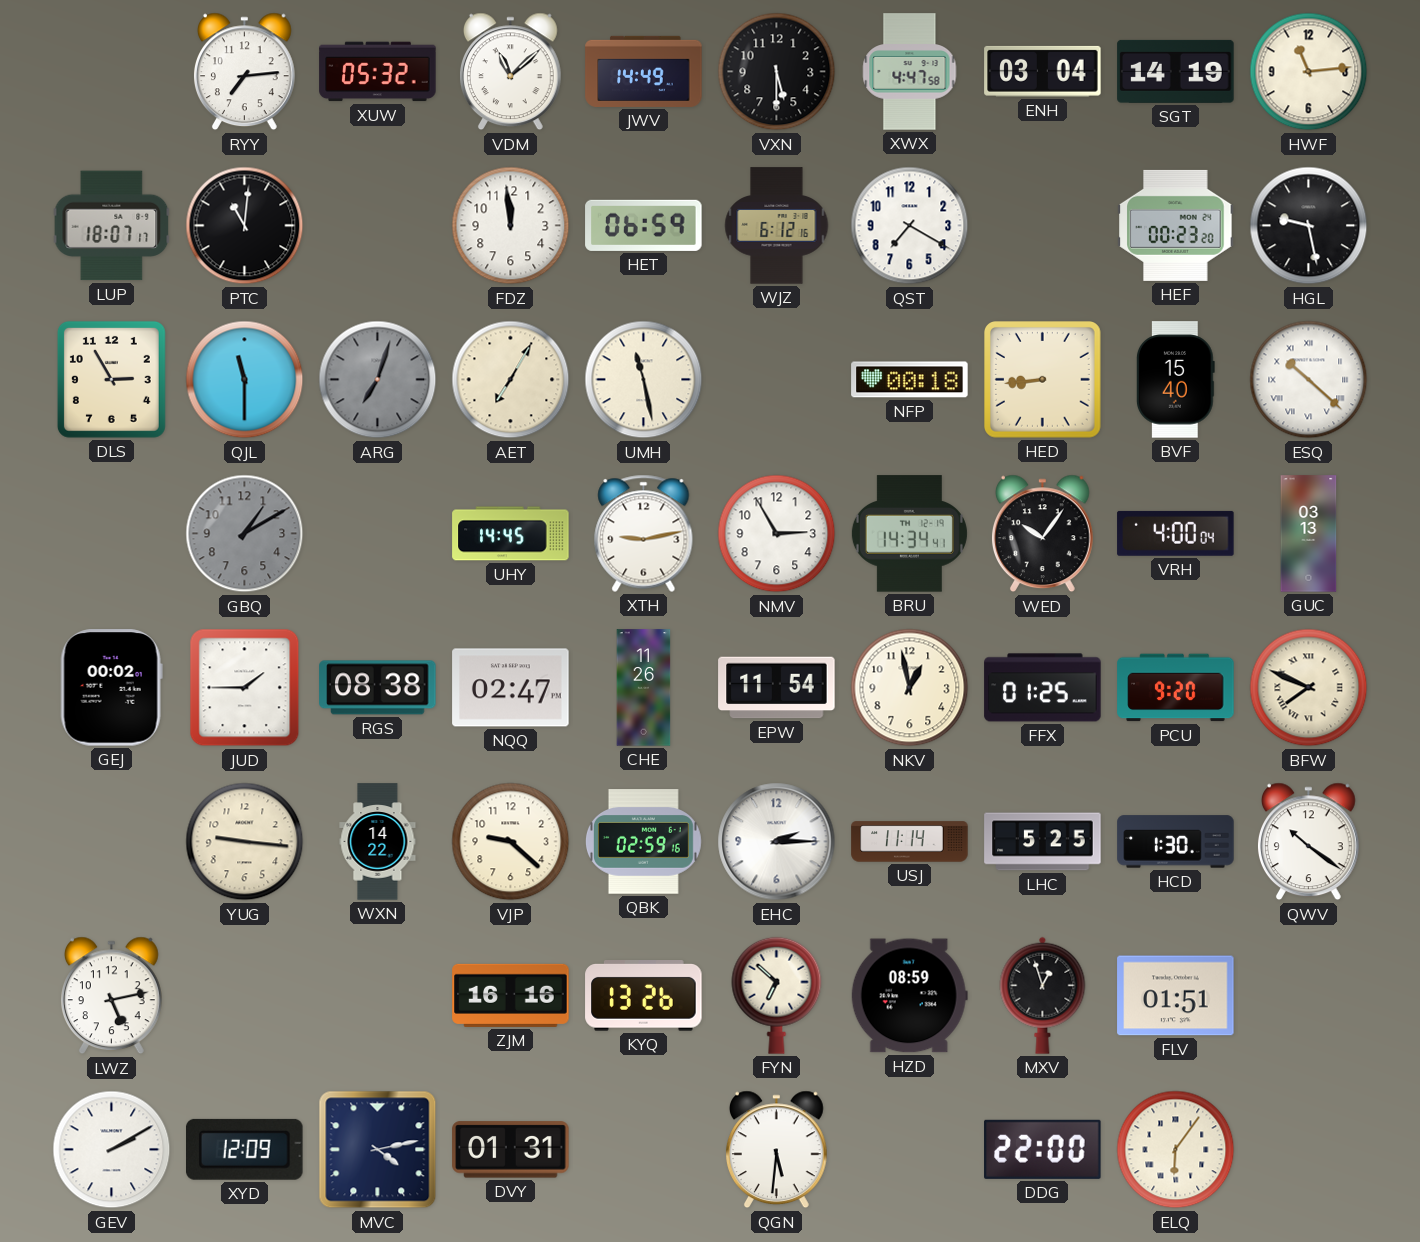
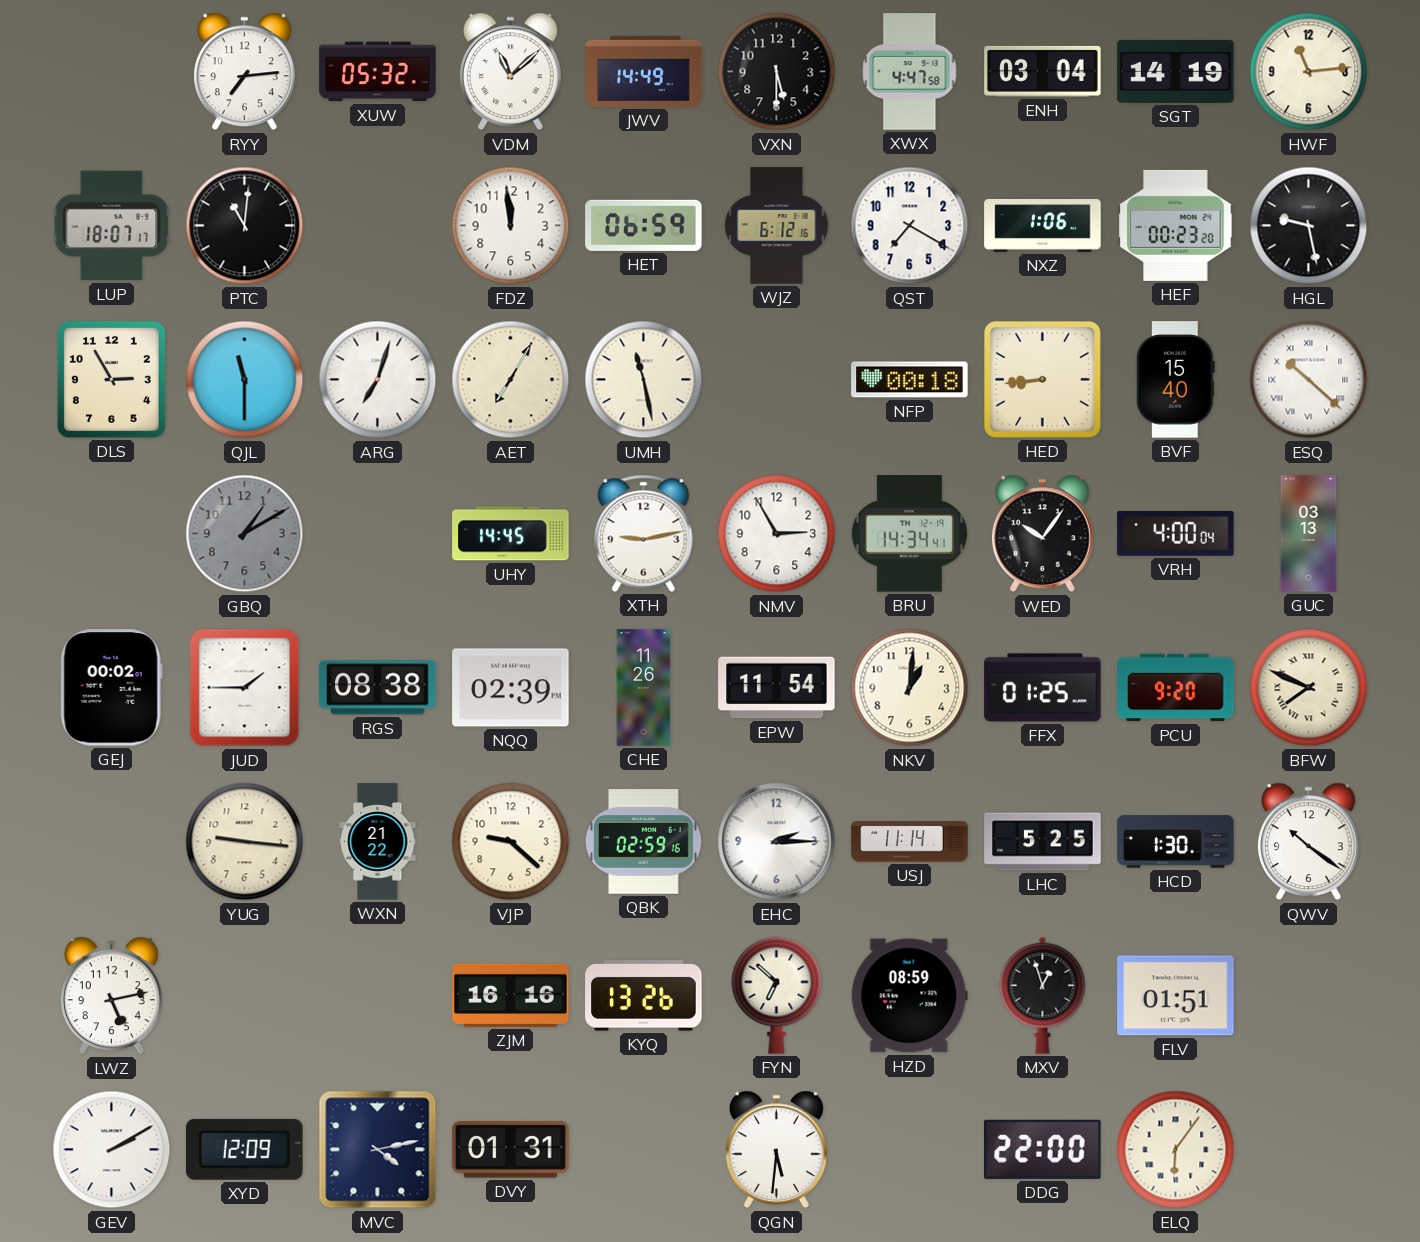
NXZ: none -> 1:06
ARG dial: grey -> white
NQQ: 02:47 -> 02:39
NKV: 12:58 -> 1:01
WXN: 14:22 -> 21:22
